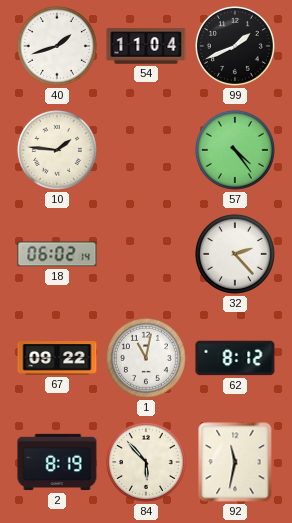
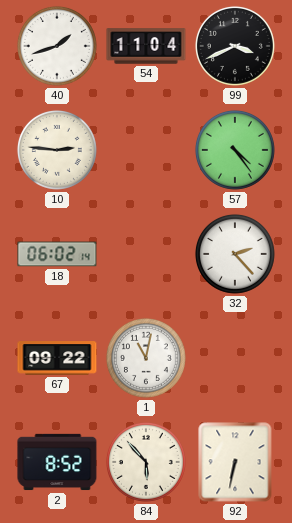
99: 1:41 -> 3:41
10: 1:46 -> 2:46
62: 8:12 -> none
2: 8:19 -> 8:52
92: 11:32 -> 6:32
